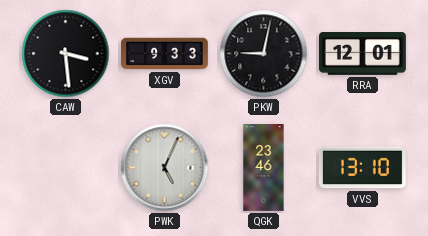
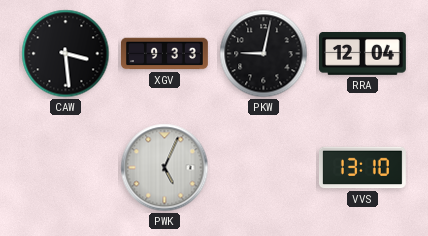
RRA: 12:01 -> 12:04
QGK: 23:46 -> none
